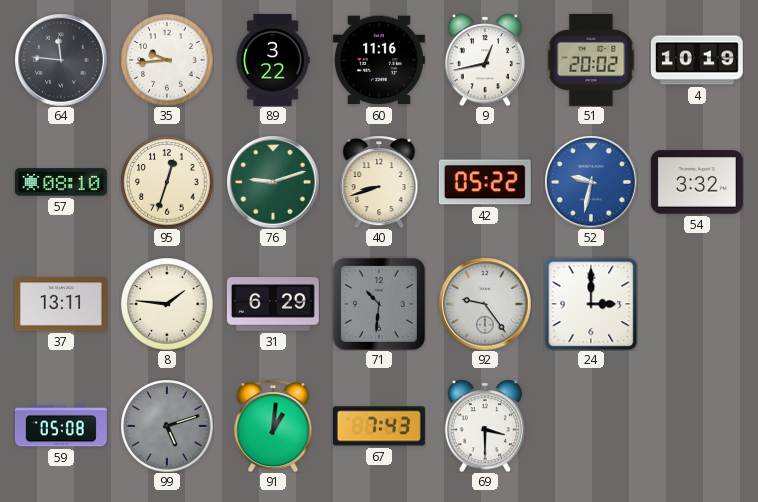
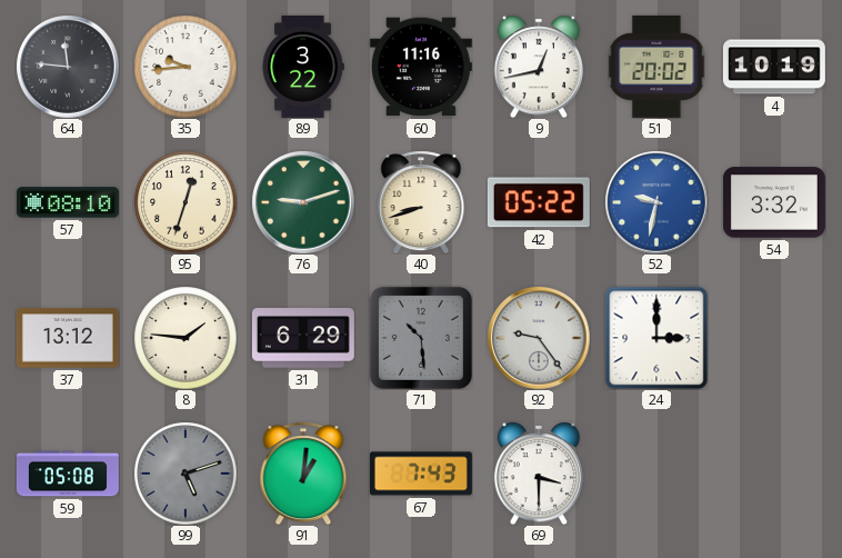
37: 13:11 -> 13:12
71: 10:31 -> 10:29
